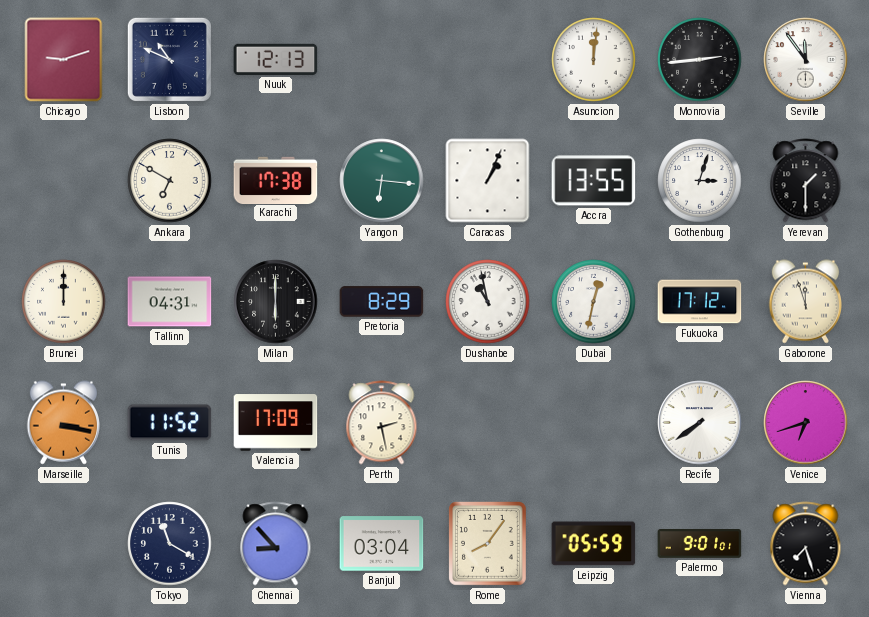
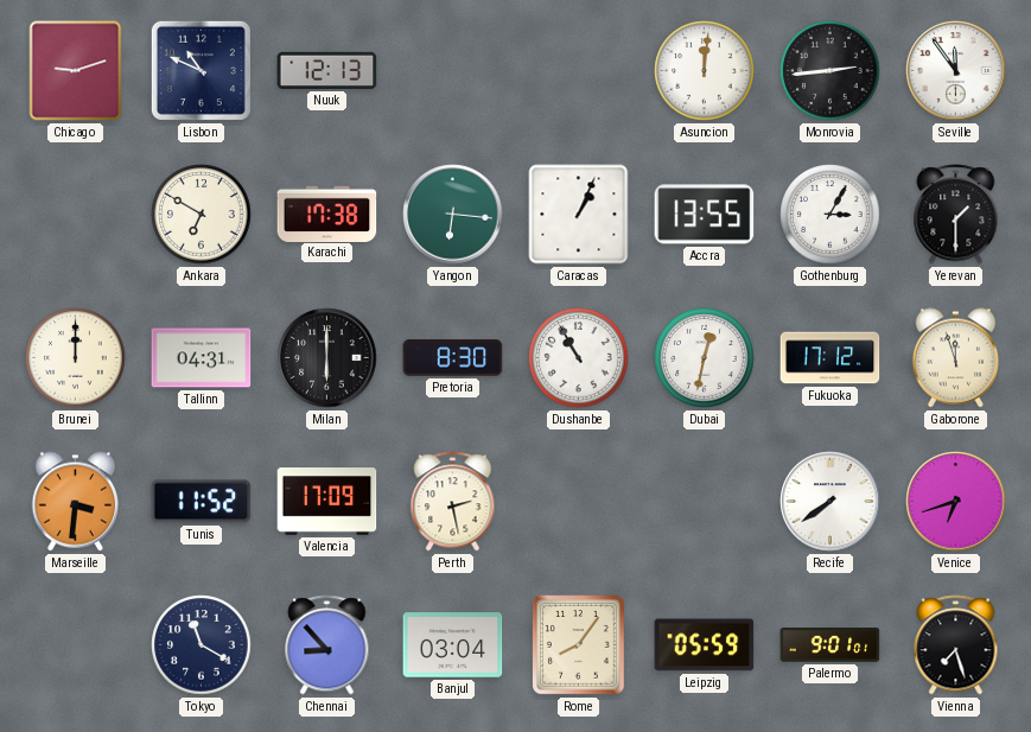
Gothenburg: 3:03 -> 3:05
Pretoria: 8:29 -> 8:30
Dushanbe: 10:58 -> 10:55
Marseille: 3:17 -> 3:31
